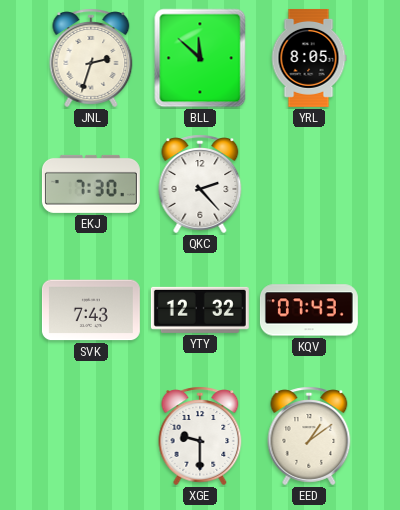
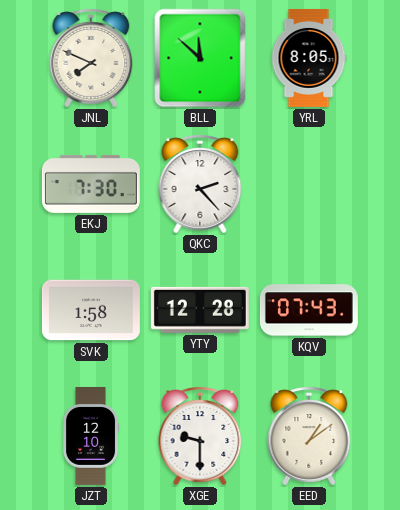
JNL: 2:33 -> 7:49
SVK: 7:43 -> 1:58
YTY: 12:32 -> 12:28
JZT: none -> 12:10
